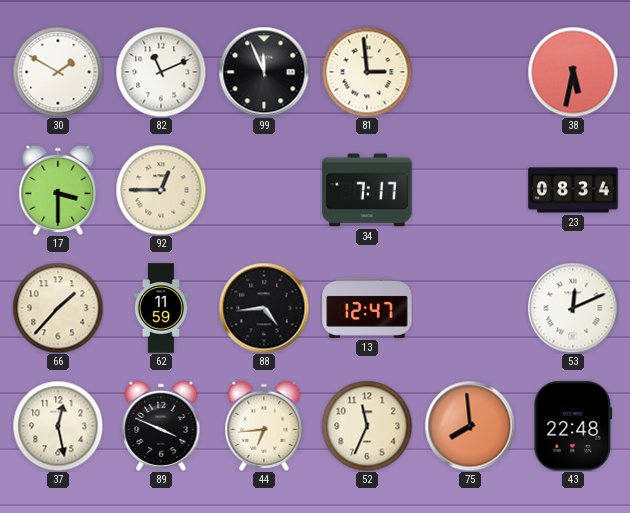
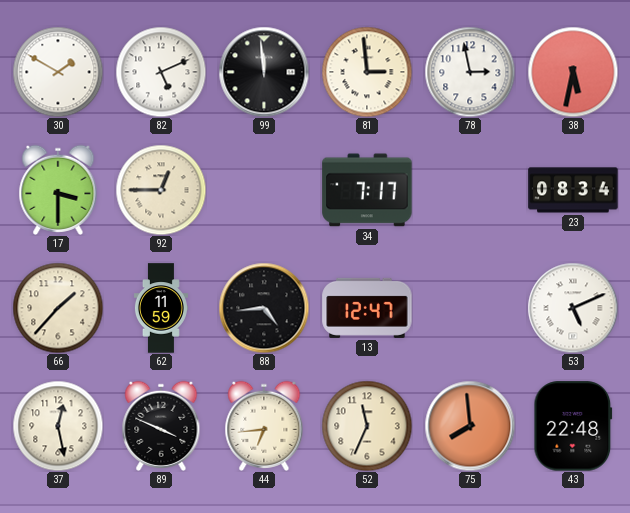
82: 11:11 -> 5:11
99: 11:56 -> 11:59
78: none -> 2:58
53: 12:11 -> 5:11
